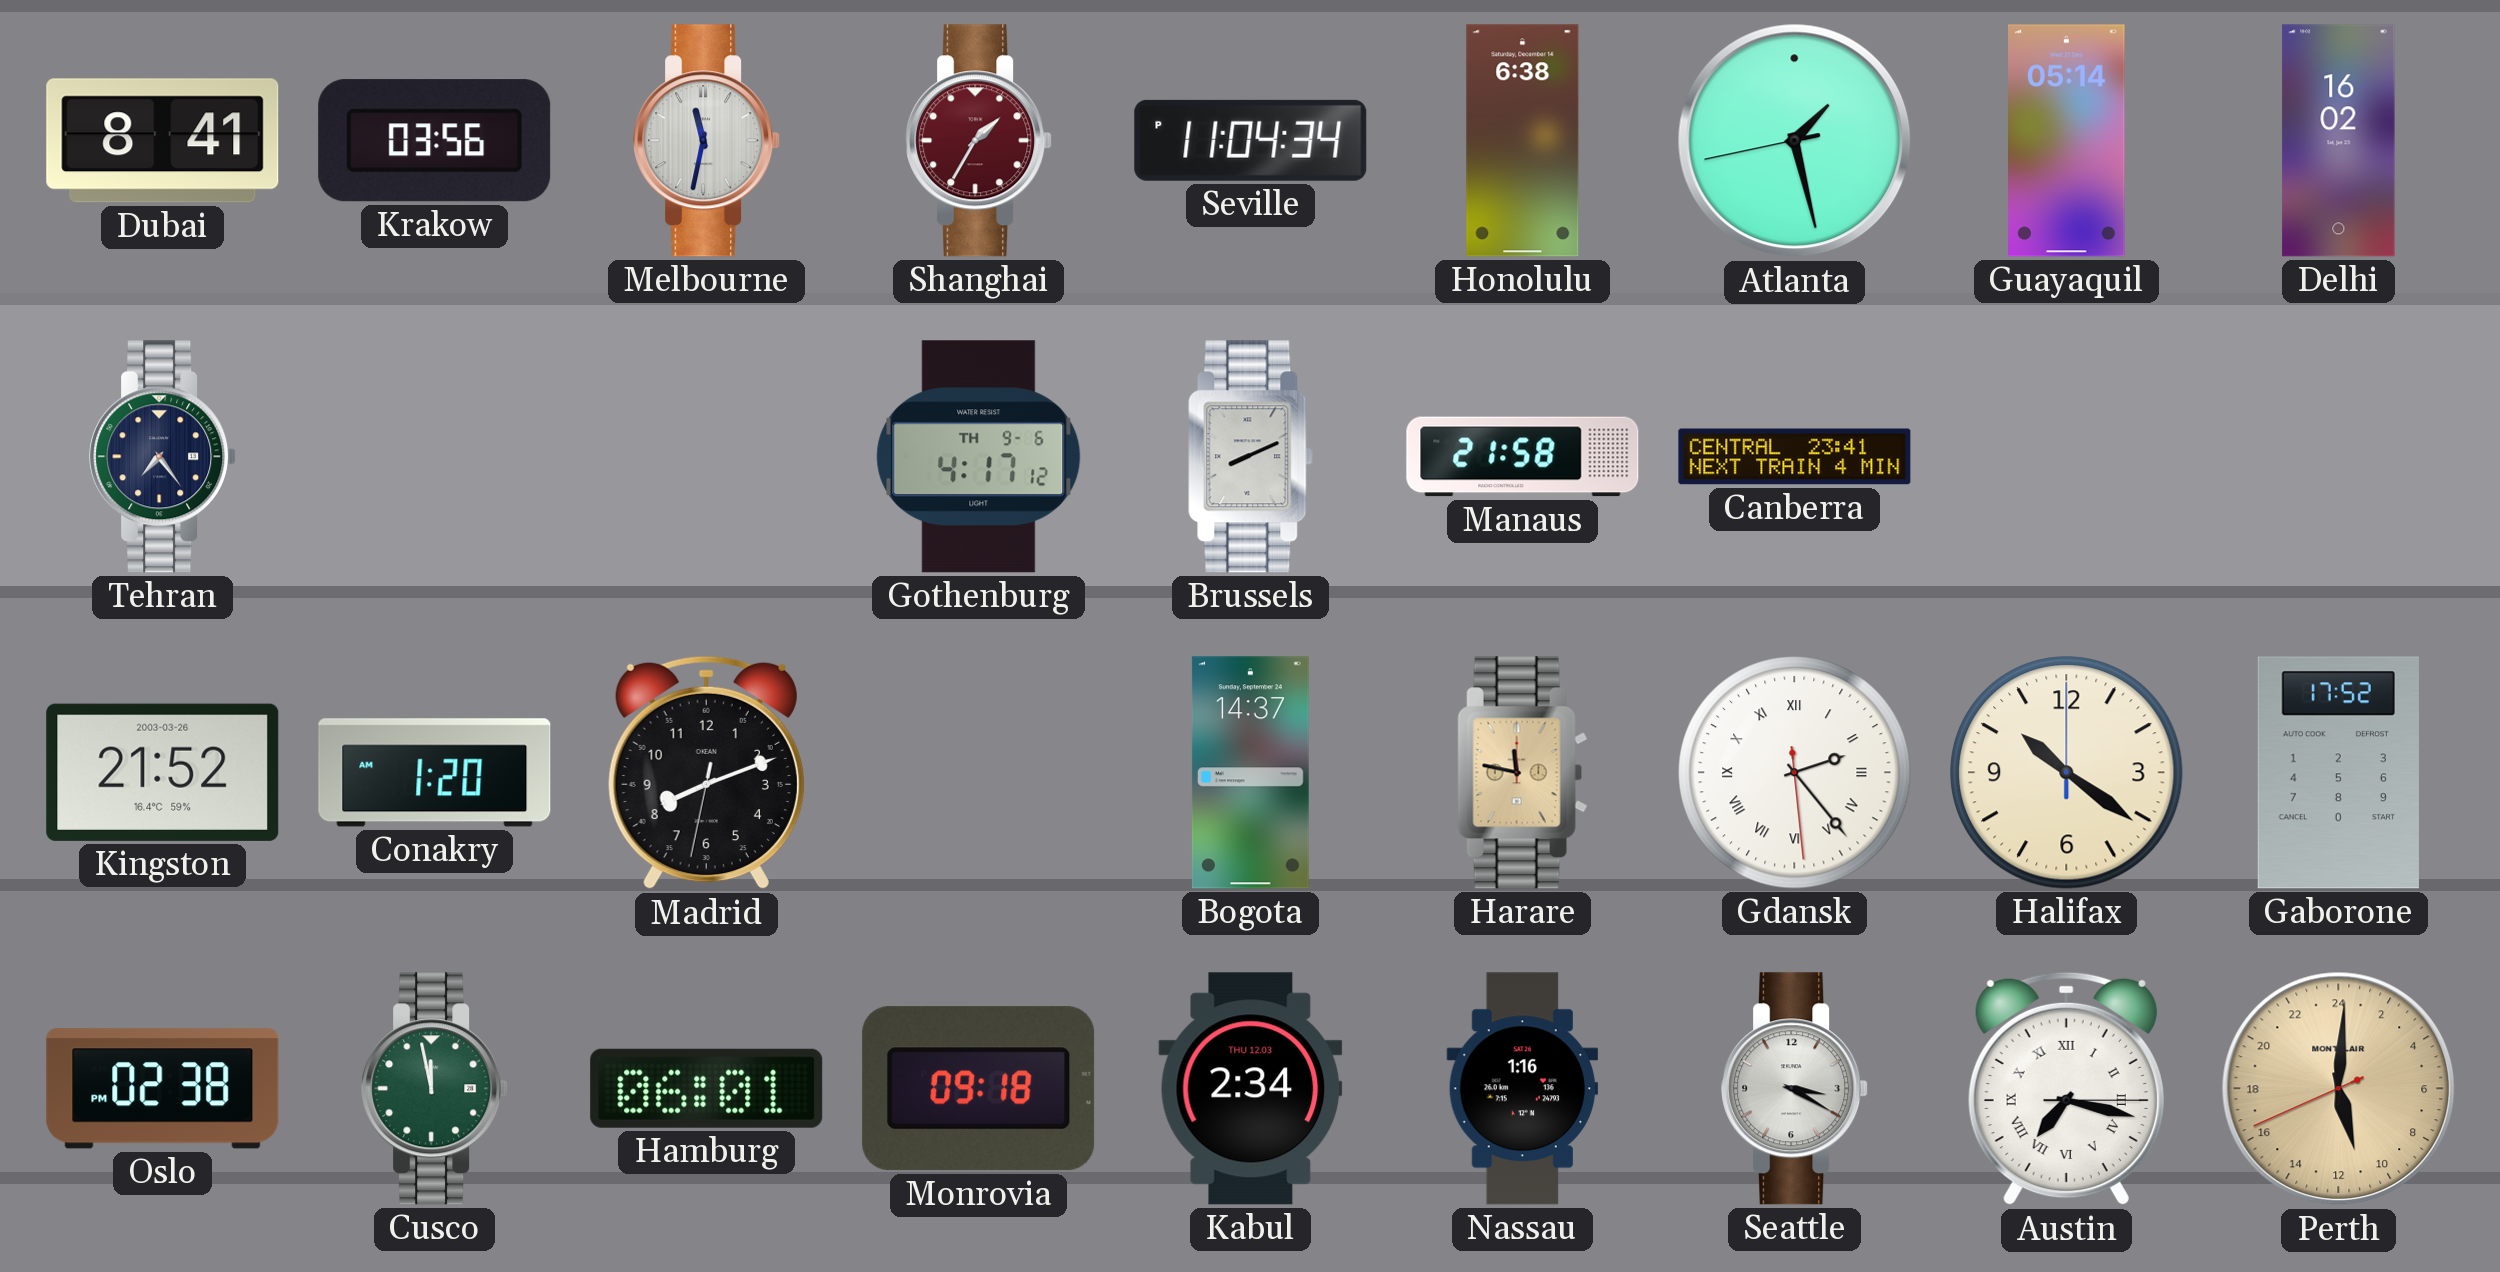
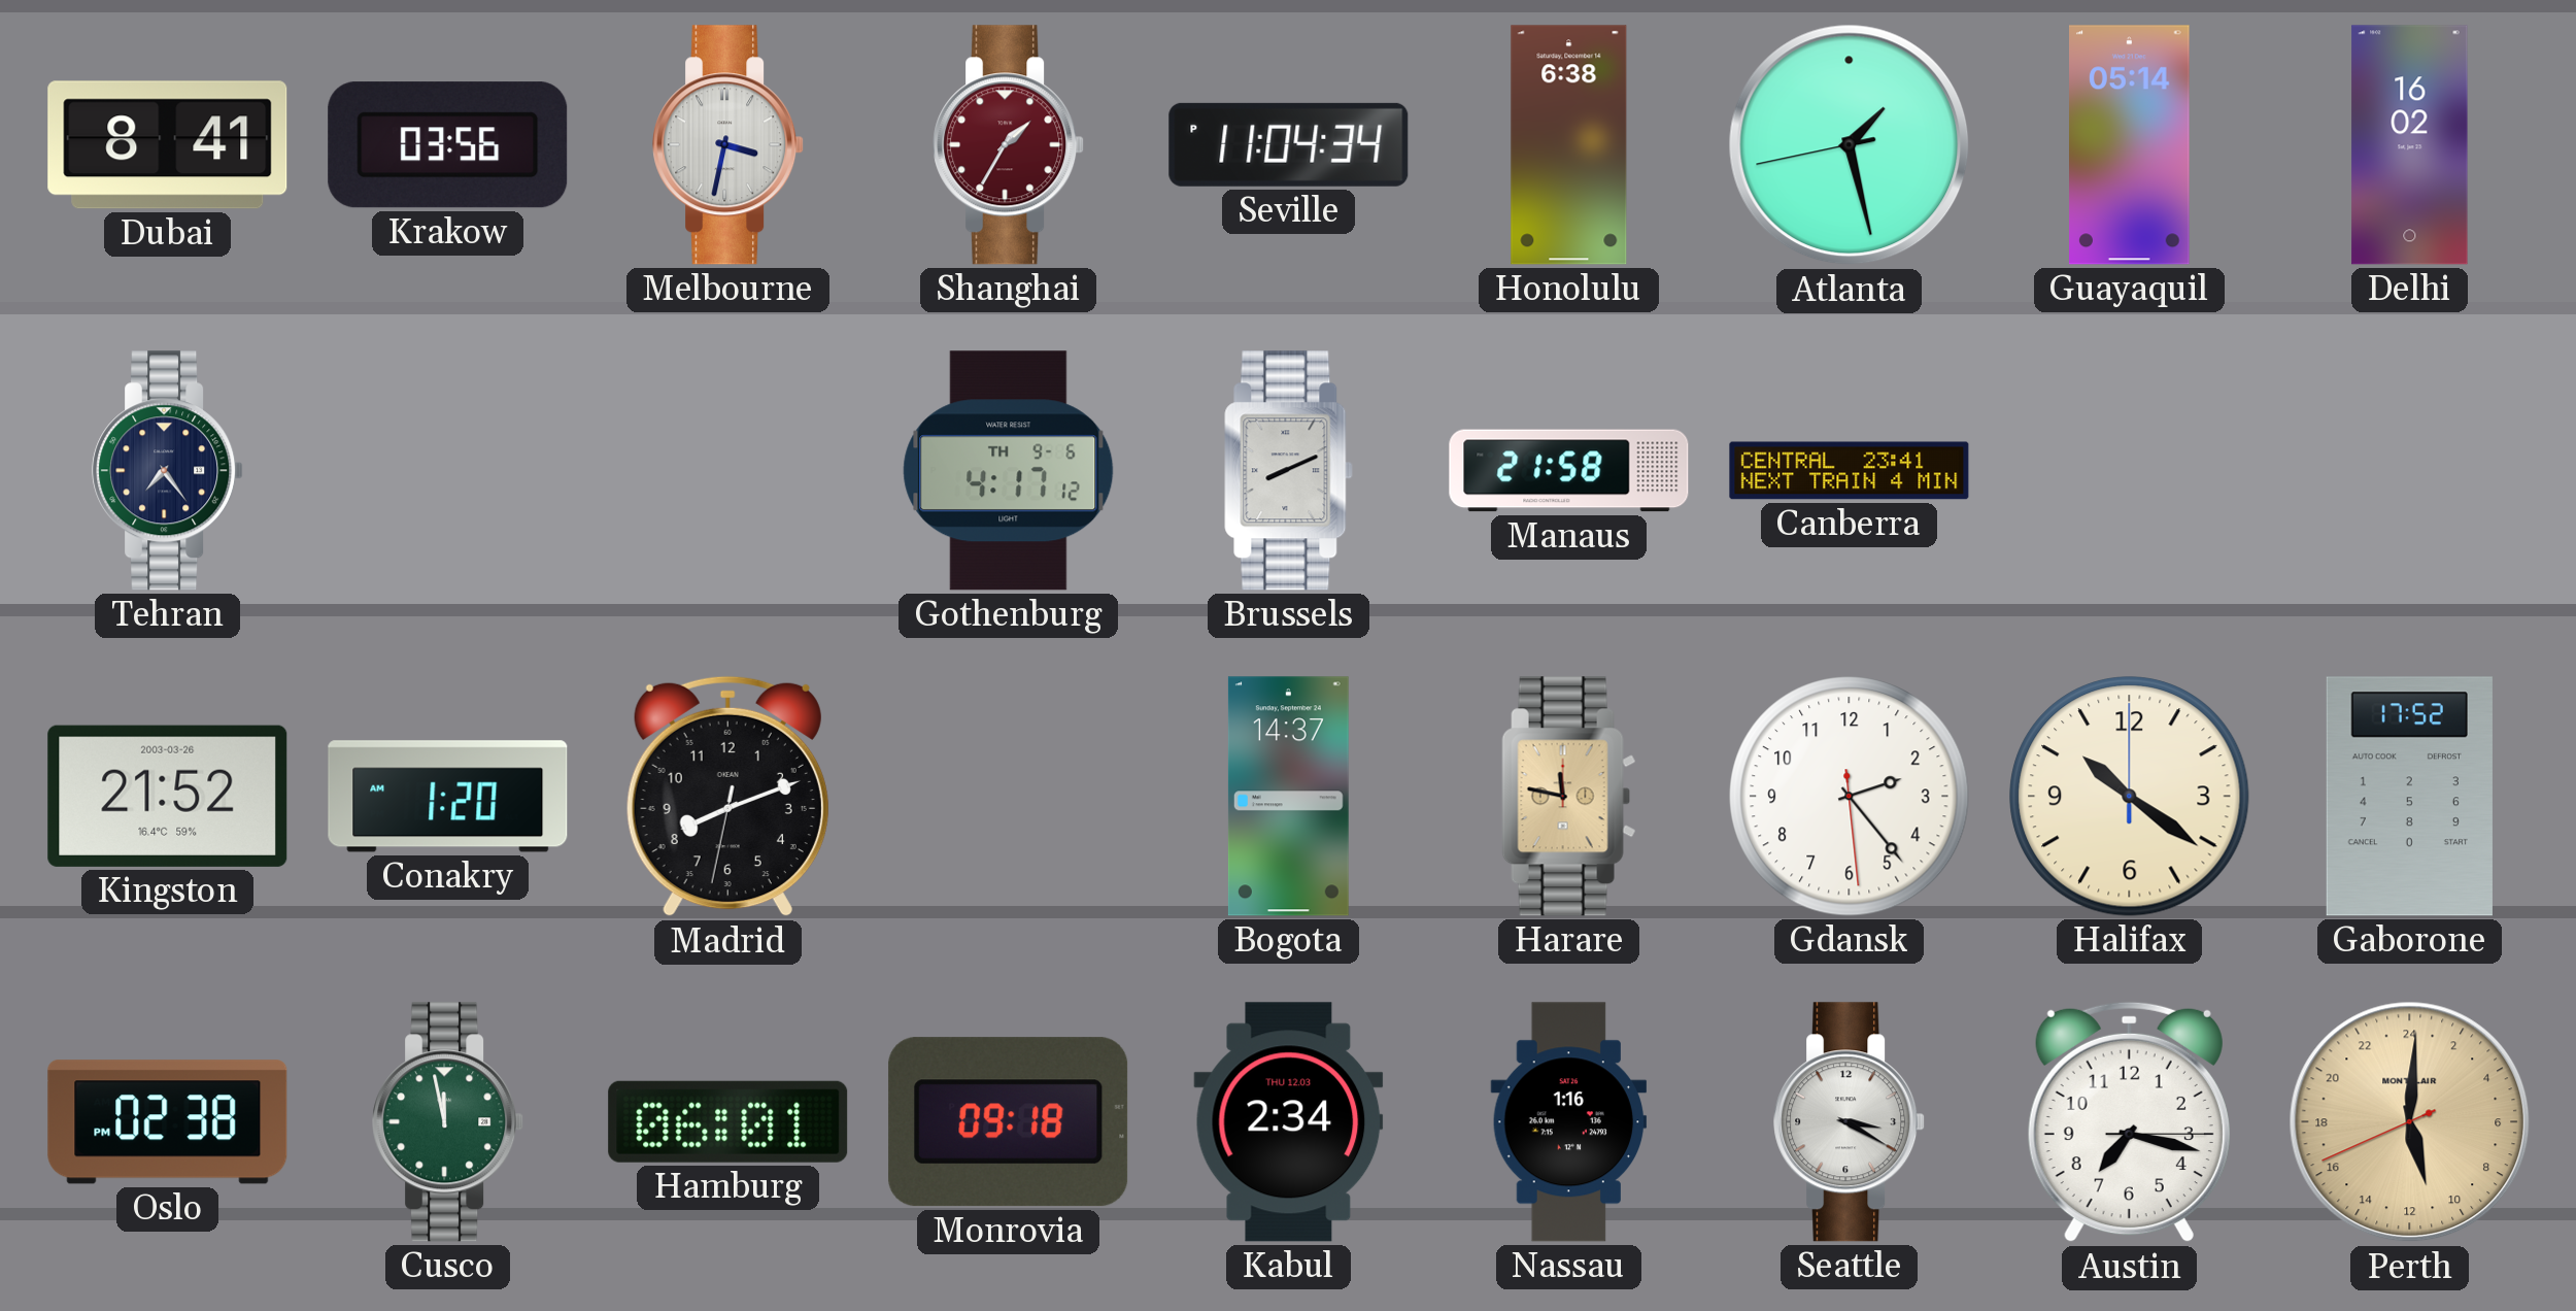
Melbourne: 11:32 -> 3:32
Gdansk numerals: Roman -> Arabic
Austin numerals: Roman -> Arabic
